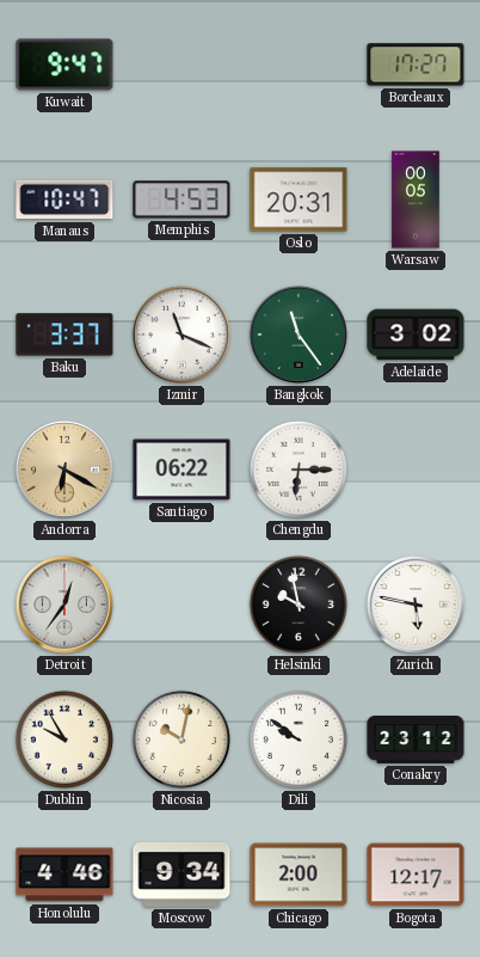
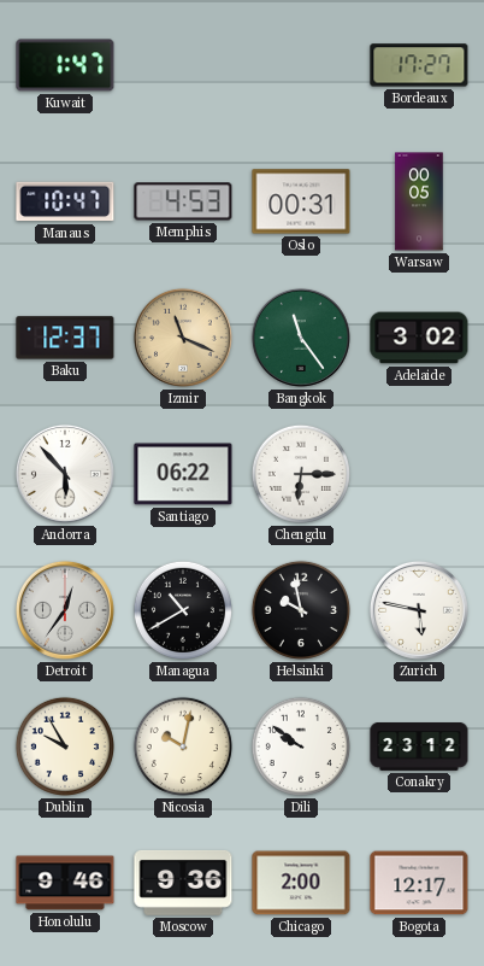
Kuwait: 9:47 -> 1:47
Oslo: 20:31 -> 00:31
Baku: 3:37 -> 12:37
Izmir dial: white -> champagne
Andorra: 6:20 -> 5:53
Andorra dial: champagne -> white
Managua: none -> 10:40
Honolulu: 4:46 -> 9:46
Moscow: 9:34 -> 9:36
